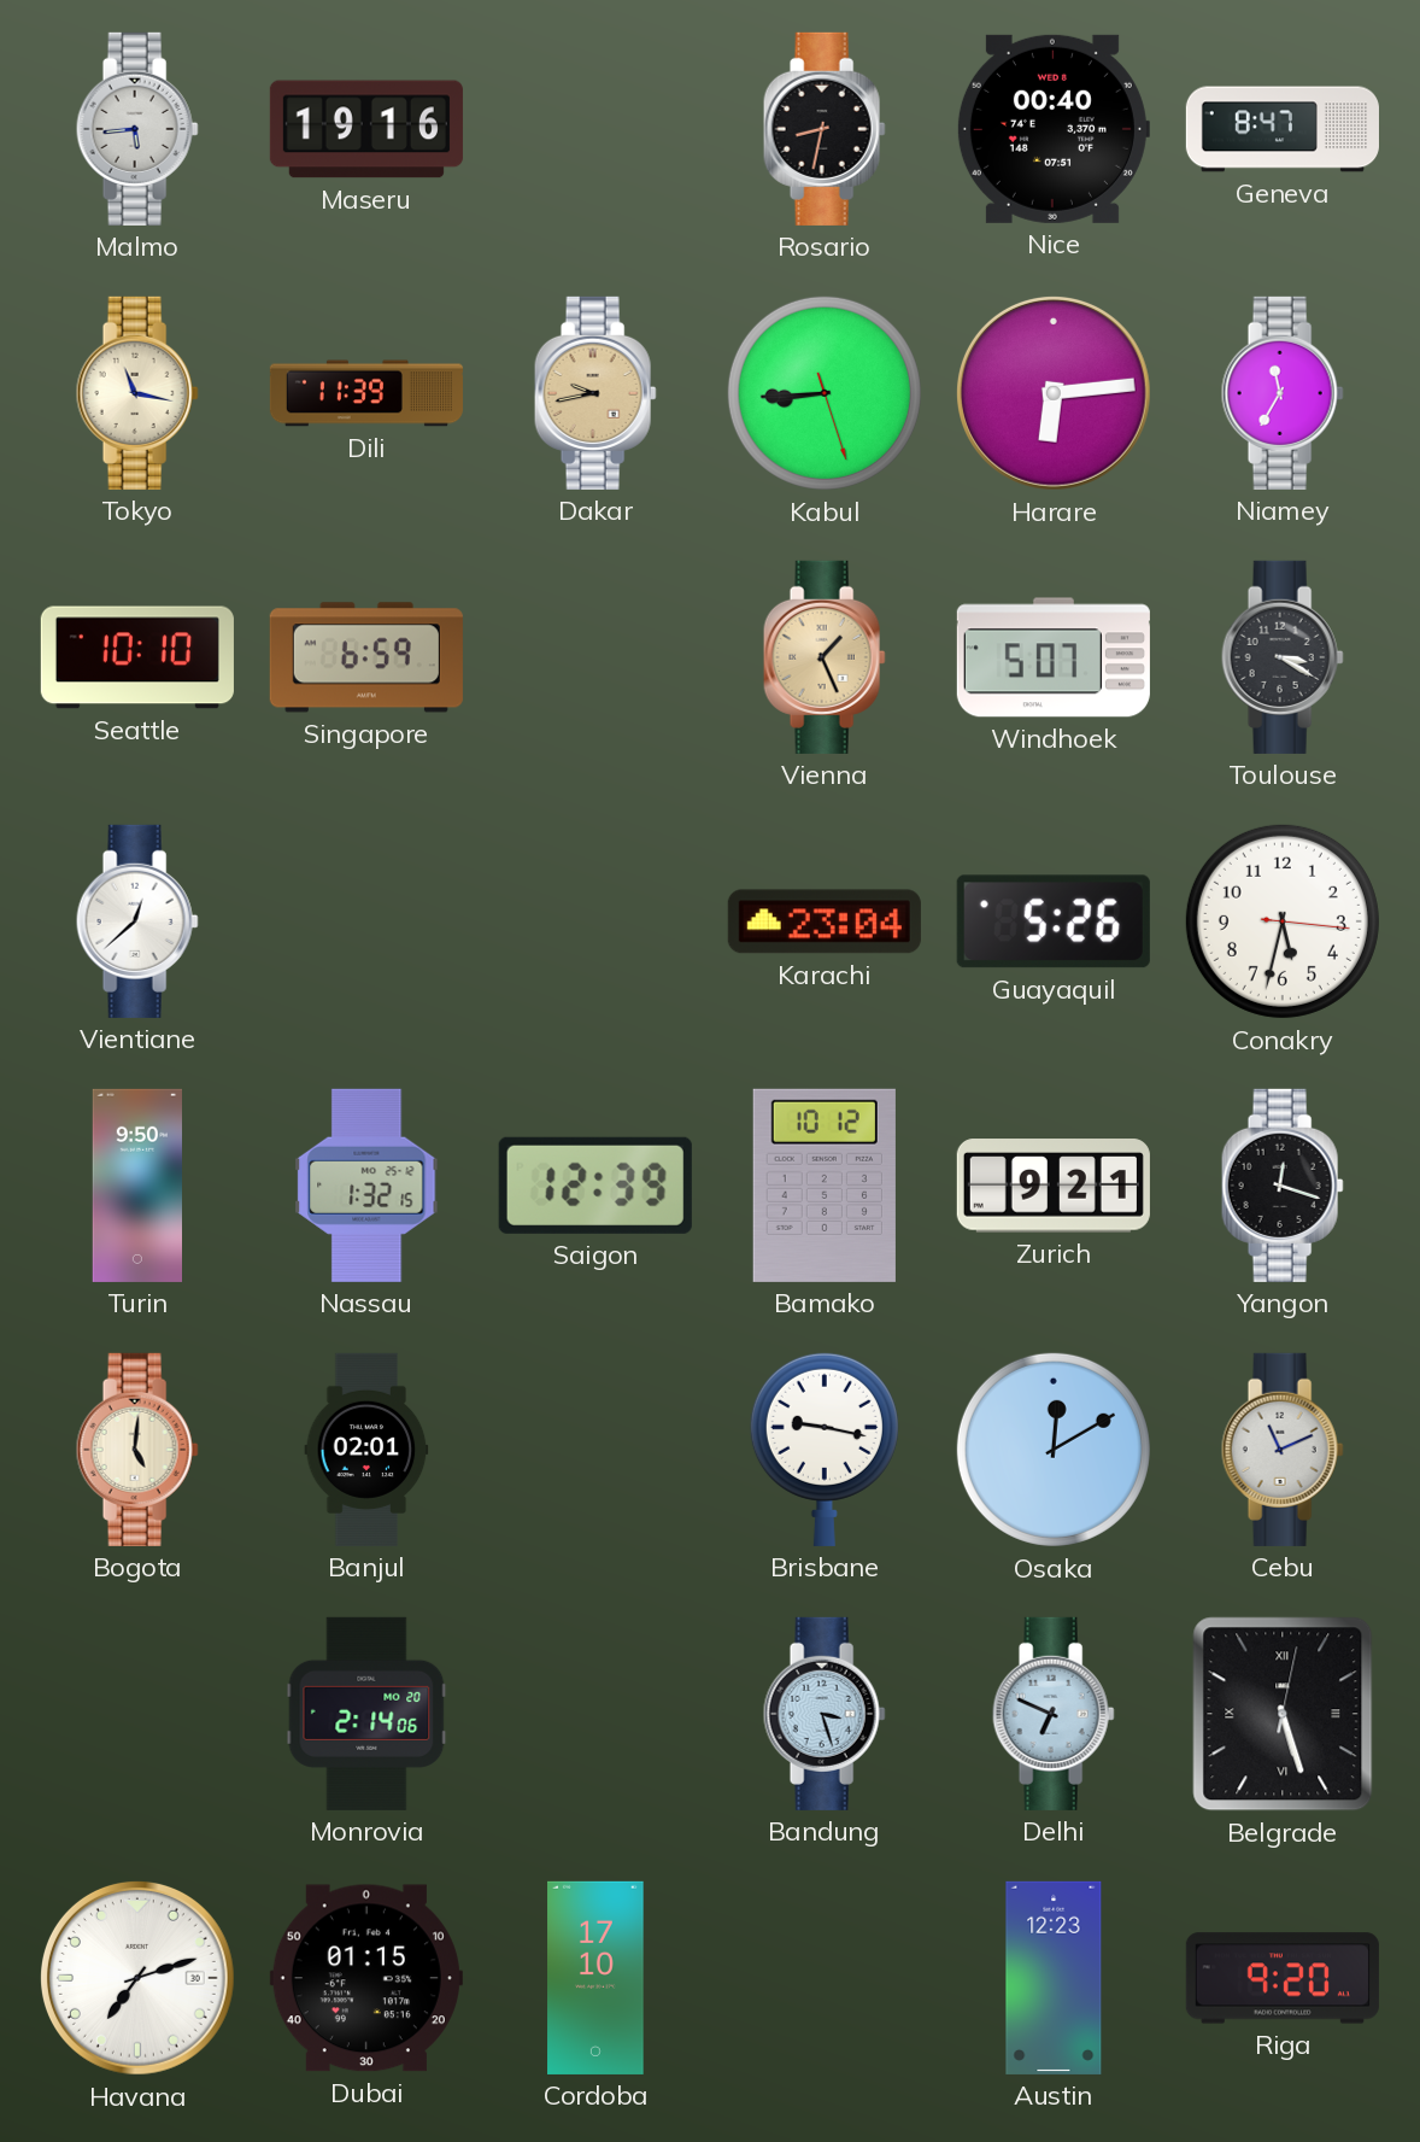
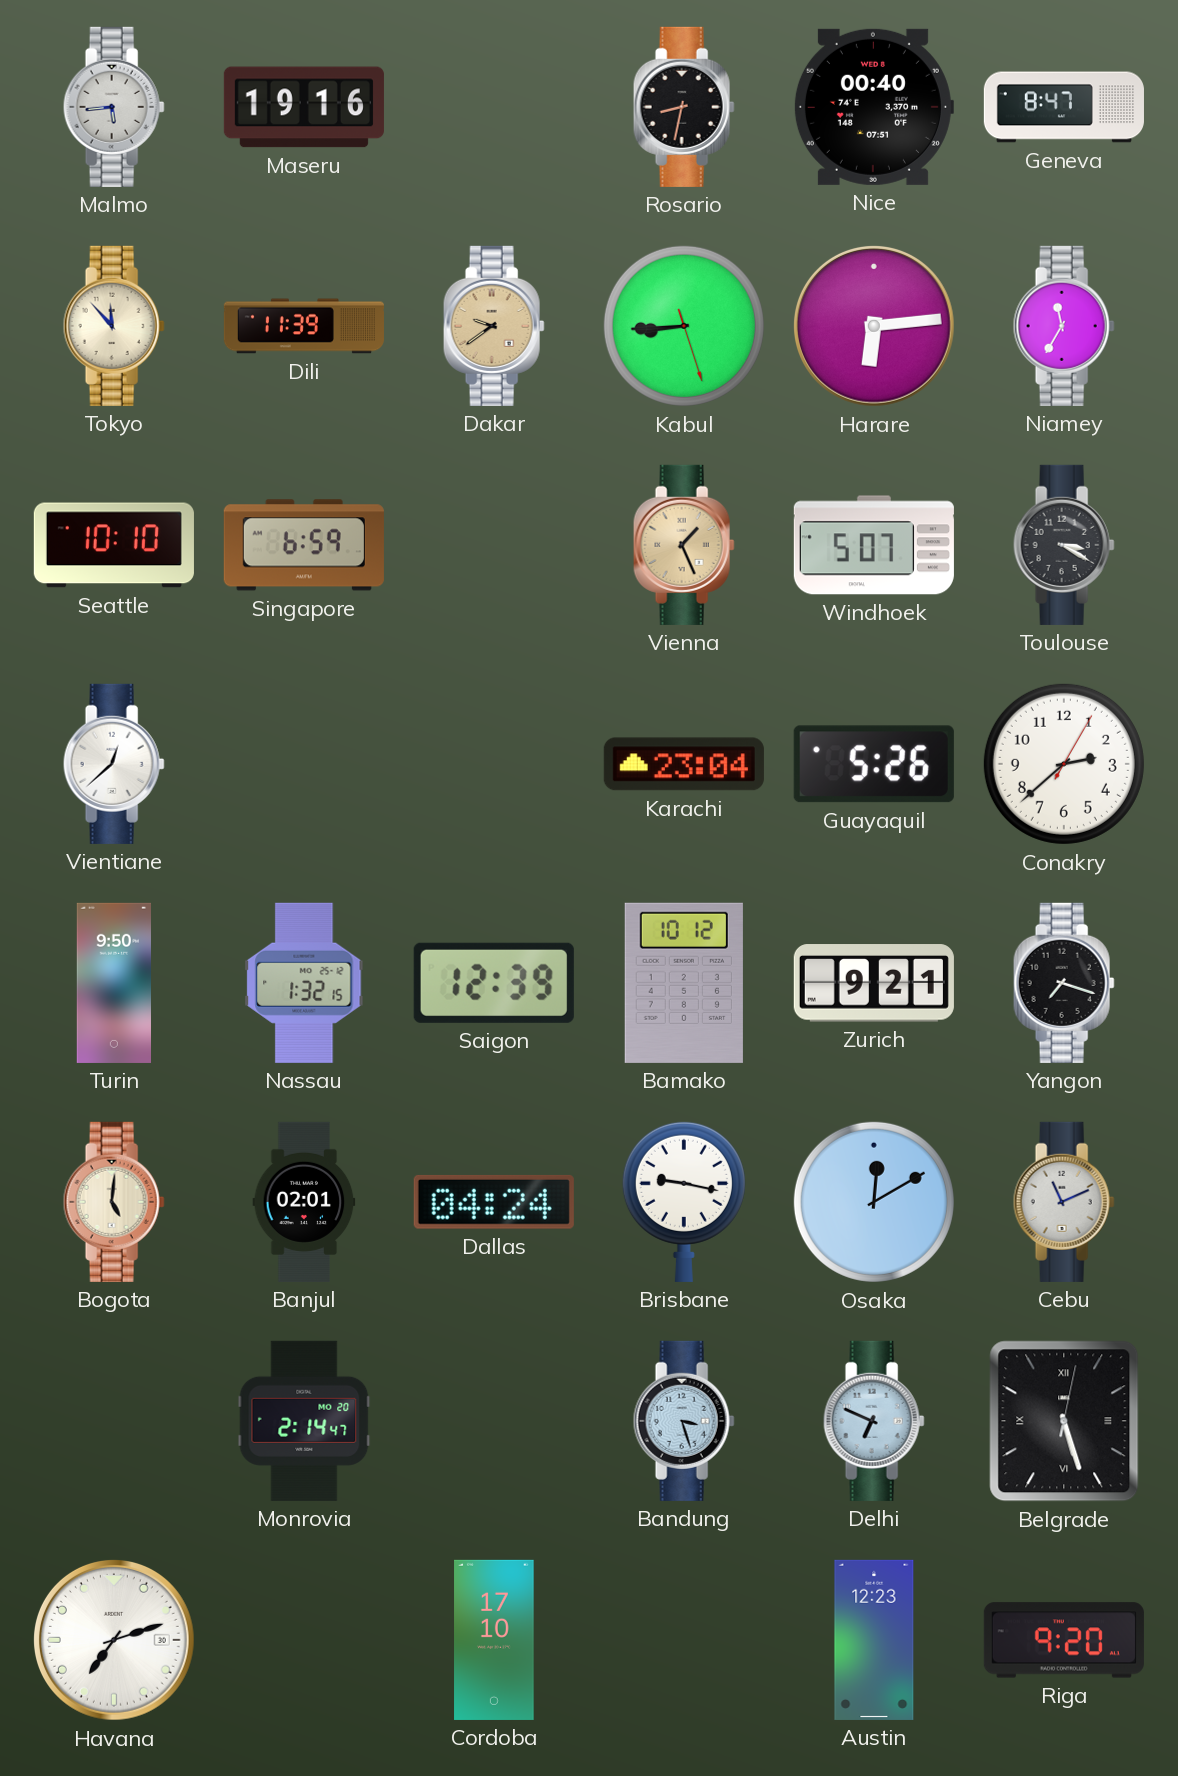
Tokyo: 11:17 -> 11:53
Dakar: 9:43 -> 9:39
Conakry: 5:32 -> 2:38
Yangon: 12:18 -> 7:18
Dallas: none -> 04:24
Monrovia: 2:14:06 -> 2:14:47
Dubai: 01:15 -> none
